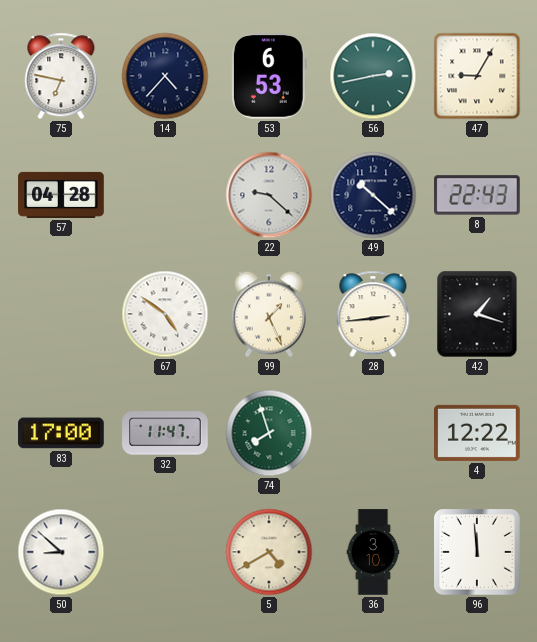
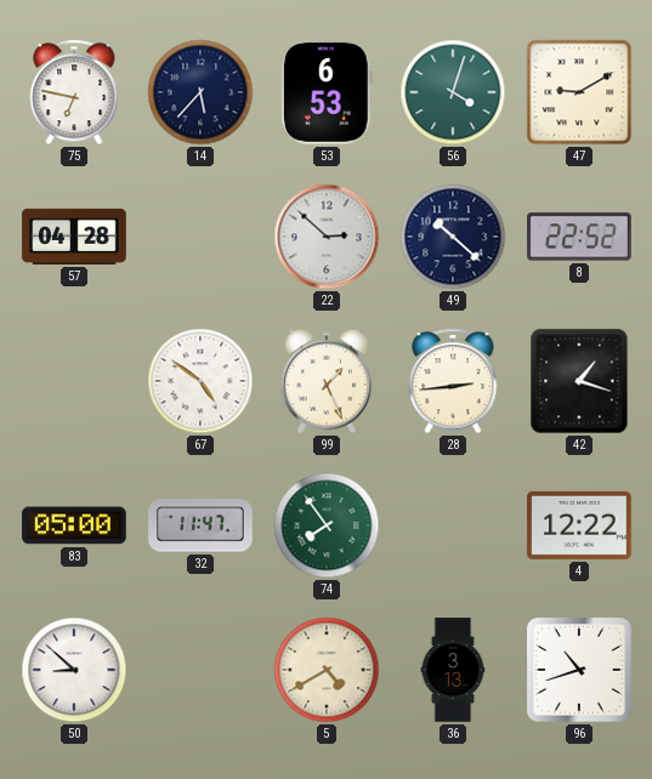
14: 4:37 -> 5:37
56: 2:43 -> 4:03
47: 9:05 -> 9:10
22: 9:22 -> 2:52
8: 22:43 -> 22:52
83: 17:00 -> 05:00
74: 7:57 -> 7:54
36: 3:10 -> 3:13
96: 11:59 -> 10:42
